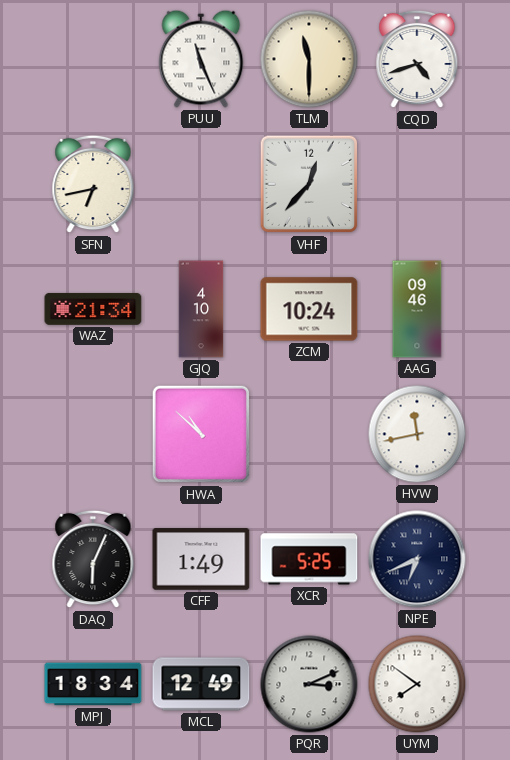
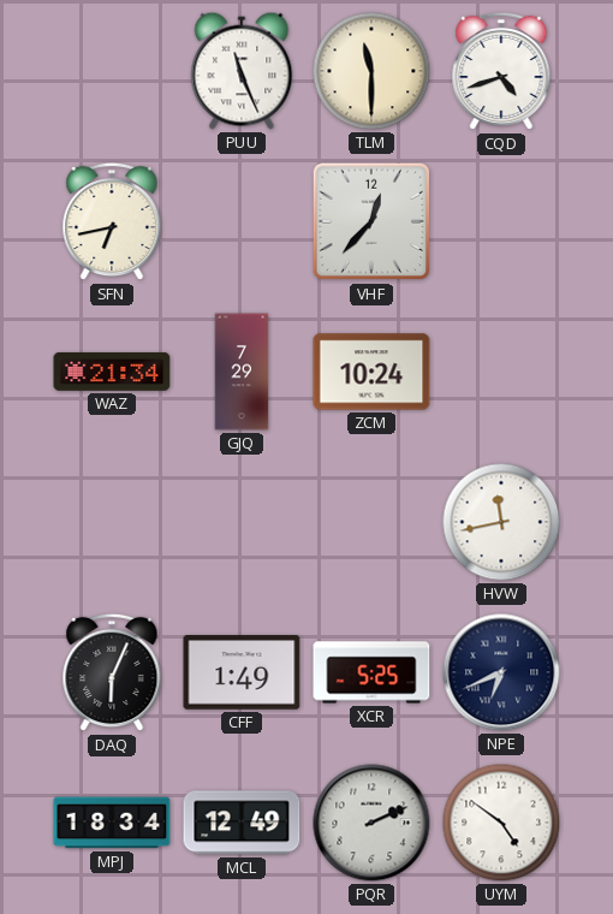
GJQ: 4:10 -> 7:29
AAG: 09:46 -> none
HWA: 10:52 -> none
PQR: 3:11 -> 2:11
UYM: 7:51 -> 4:51
